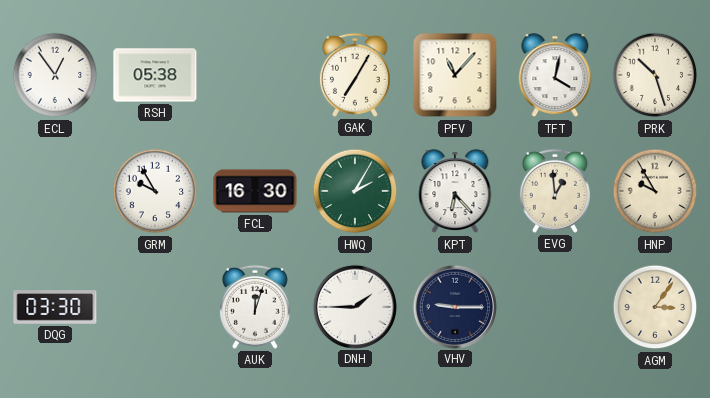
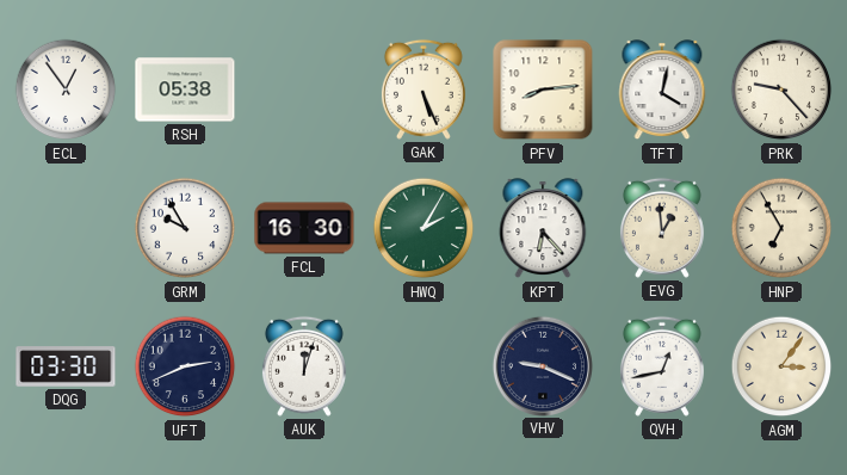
GAK: 7:05 -> 5:26
PFV: 11:07 -> 8:14
PRK: 10:27 -> 9:23
HNP: 9:55 -> 6:55
UFT: none -> 2:41
DNH: 1:45 -> none
VHV: 9:15 -> 9:19
QVH: none -> 12:43
